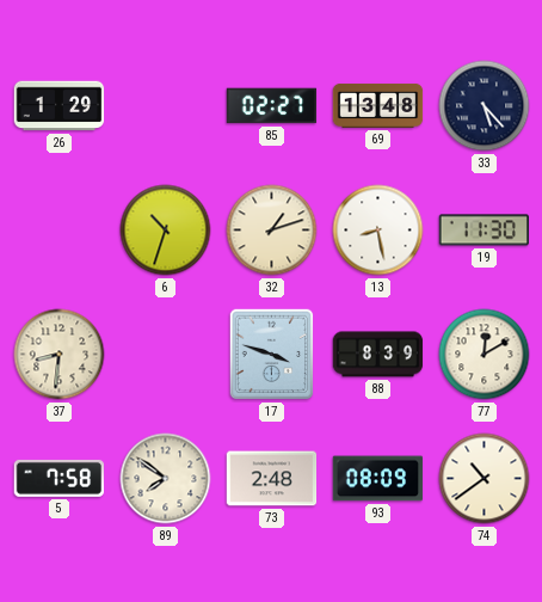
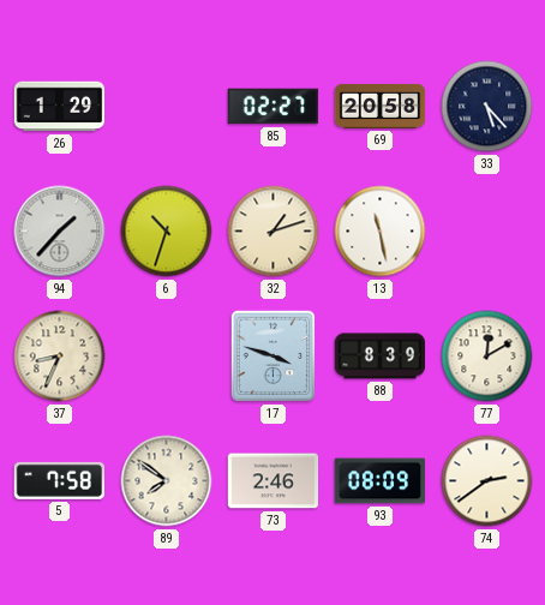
69: 13:48 -> 20:58
94: none -> 1:37
13: 8:28 -> 11:28
19: 11:30 -> none
37: 8:31 -> 8:34
73: 2:48 -> 2:46
74: 10:39 -> 2:39
